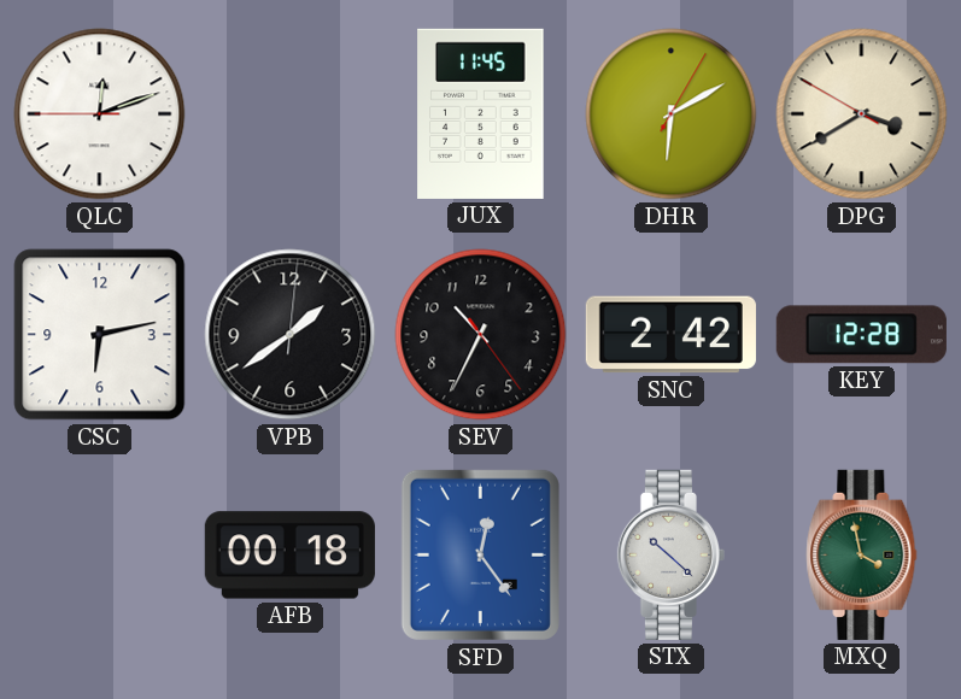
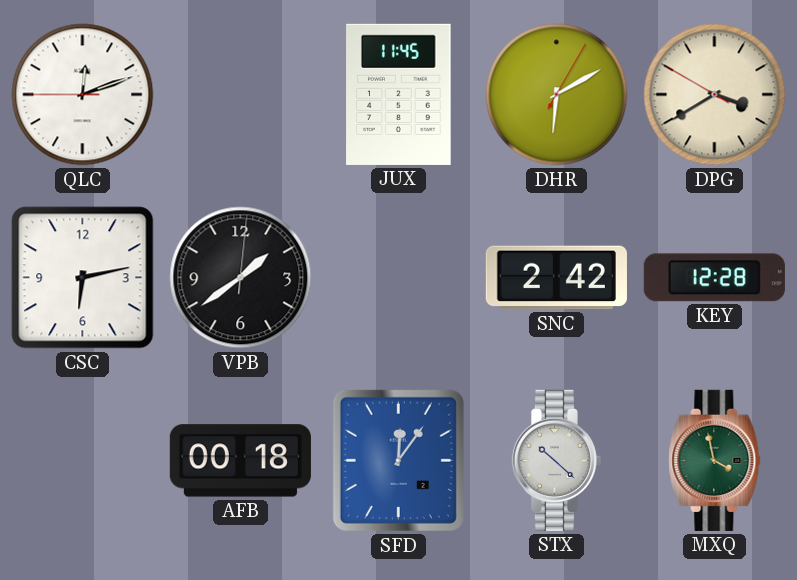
SEV: 10:34 -> none
SFD: 12:24 -> 12:06
